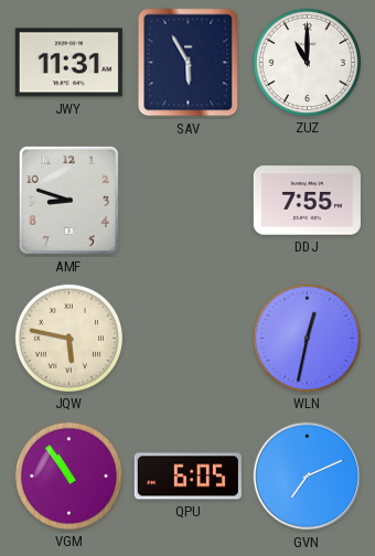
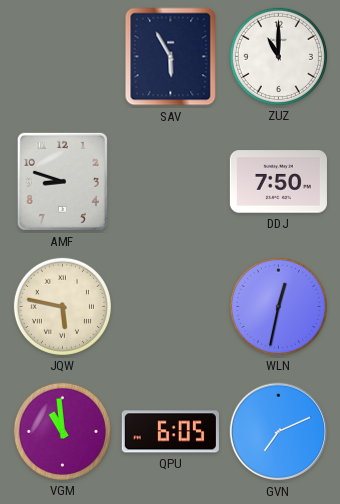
JWY: 11:31 -> none
DDJ: 7:55 -> 7:50
VGM: 10:54 -> 10:59
